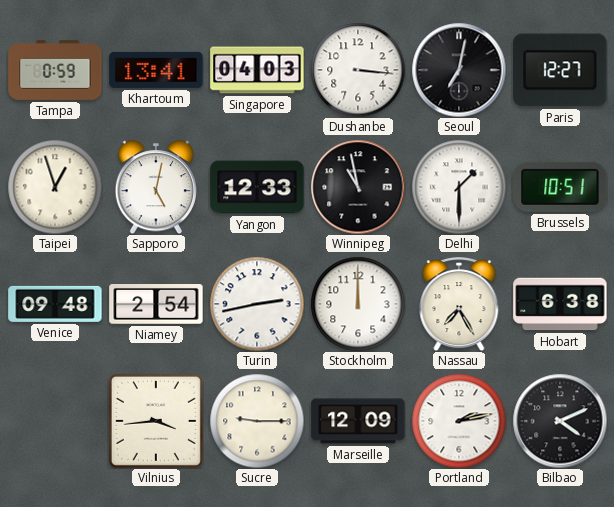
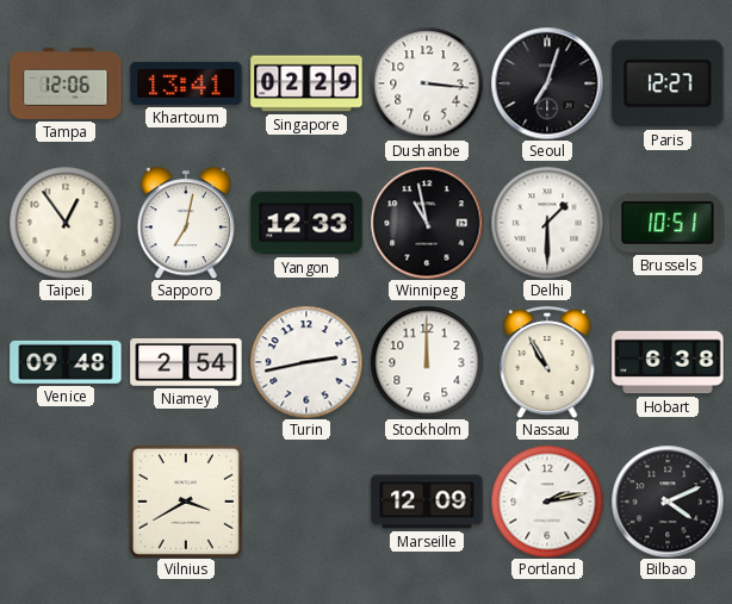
Tampa: 0:59 -> 12:06
Singapore: 04:03 -> 02:29
Seoul: 7:02 -> 7:03
Taipei: 12:57 -> 12:54
Sapporo: 5:02 -> 7:02
Nassau: 7:25 -> 10:55
Vilnius: 3:44 -> 3:40
Sucre: 9:15 -> none
